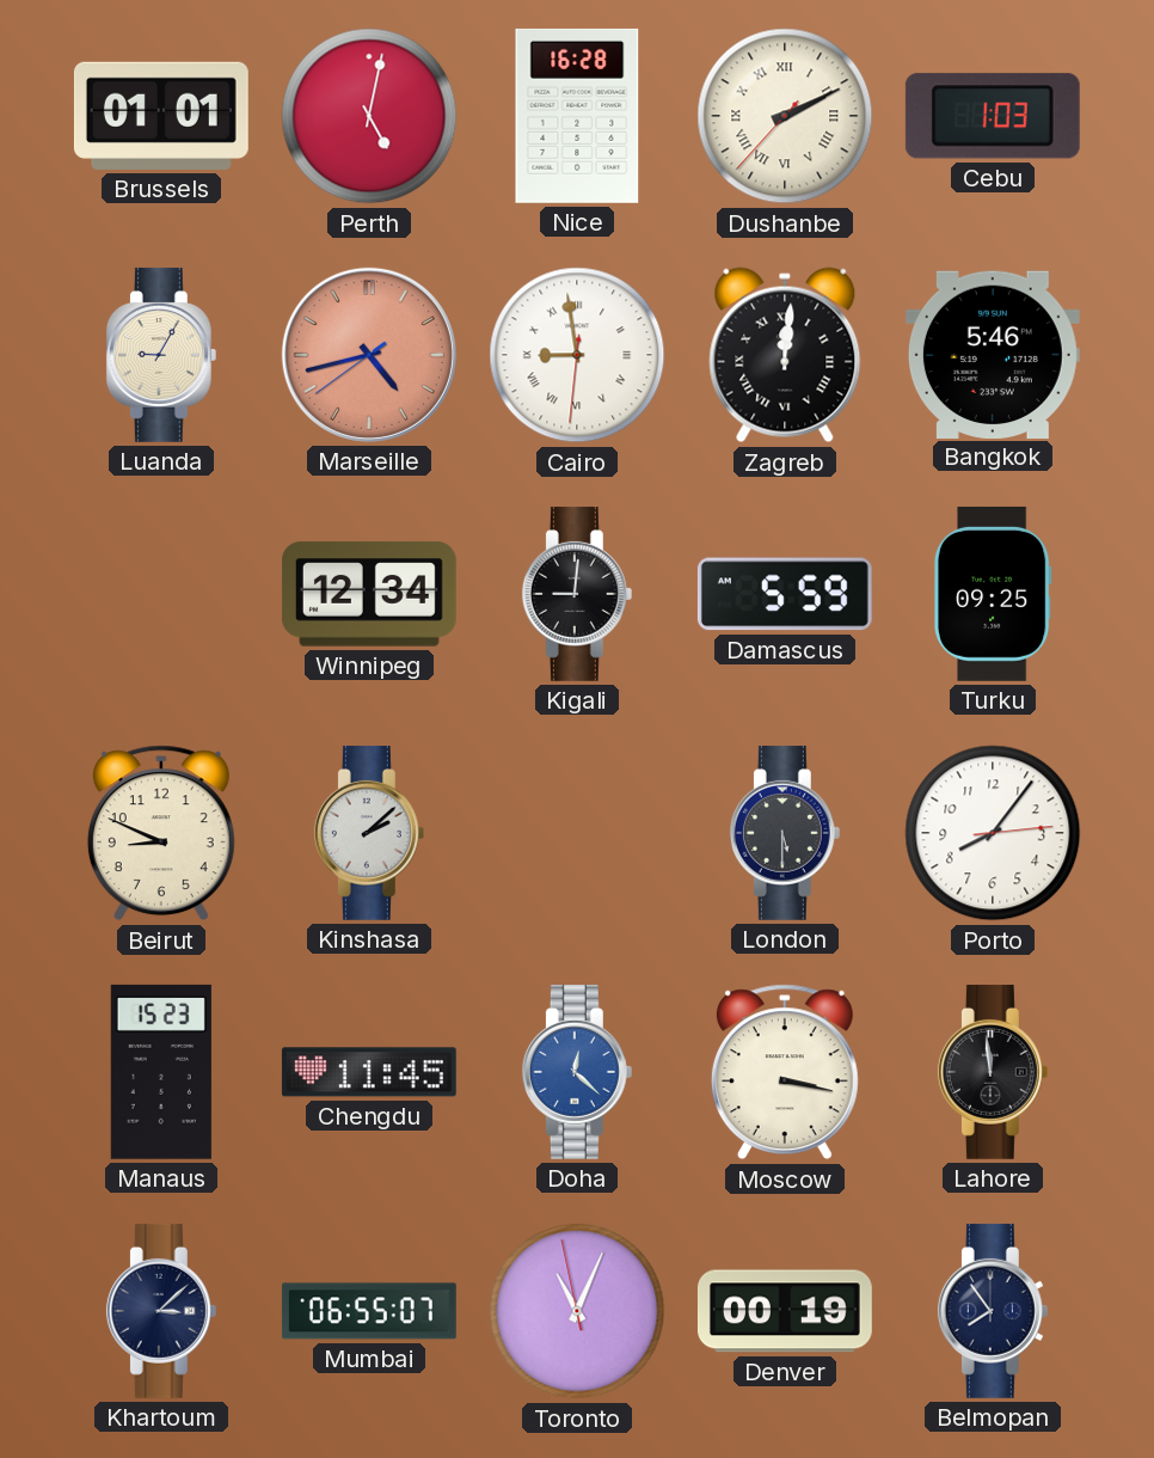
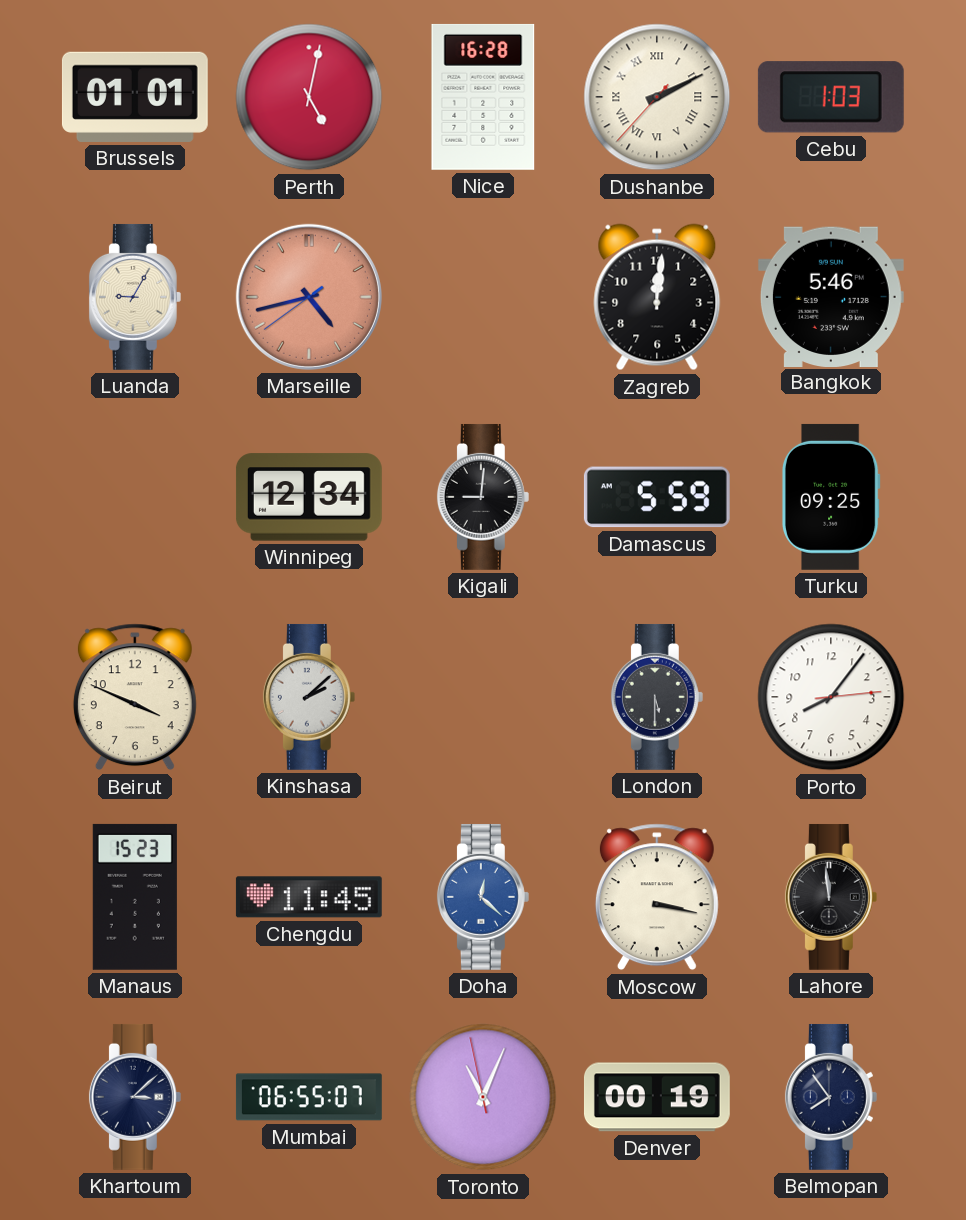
Cairo: 8:58 -> none
Zagreb numerals: Roman -> Arabic
Beirut: 8:49 -> 3:49
